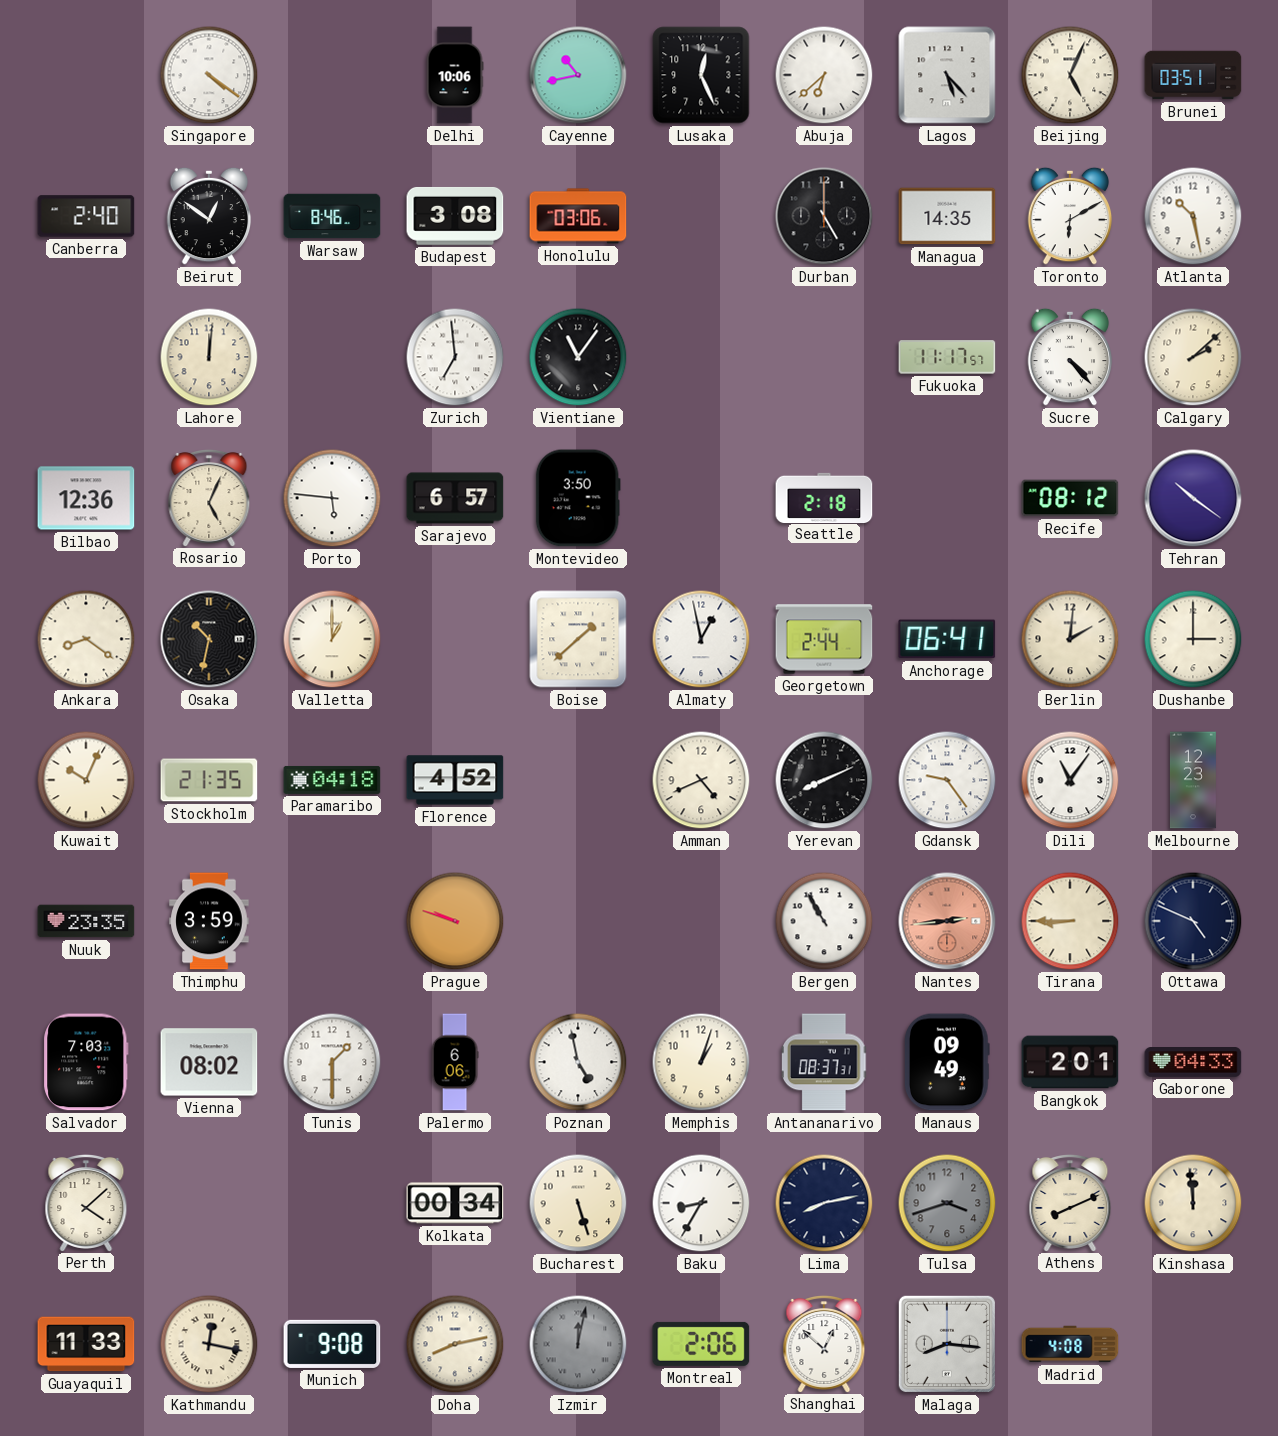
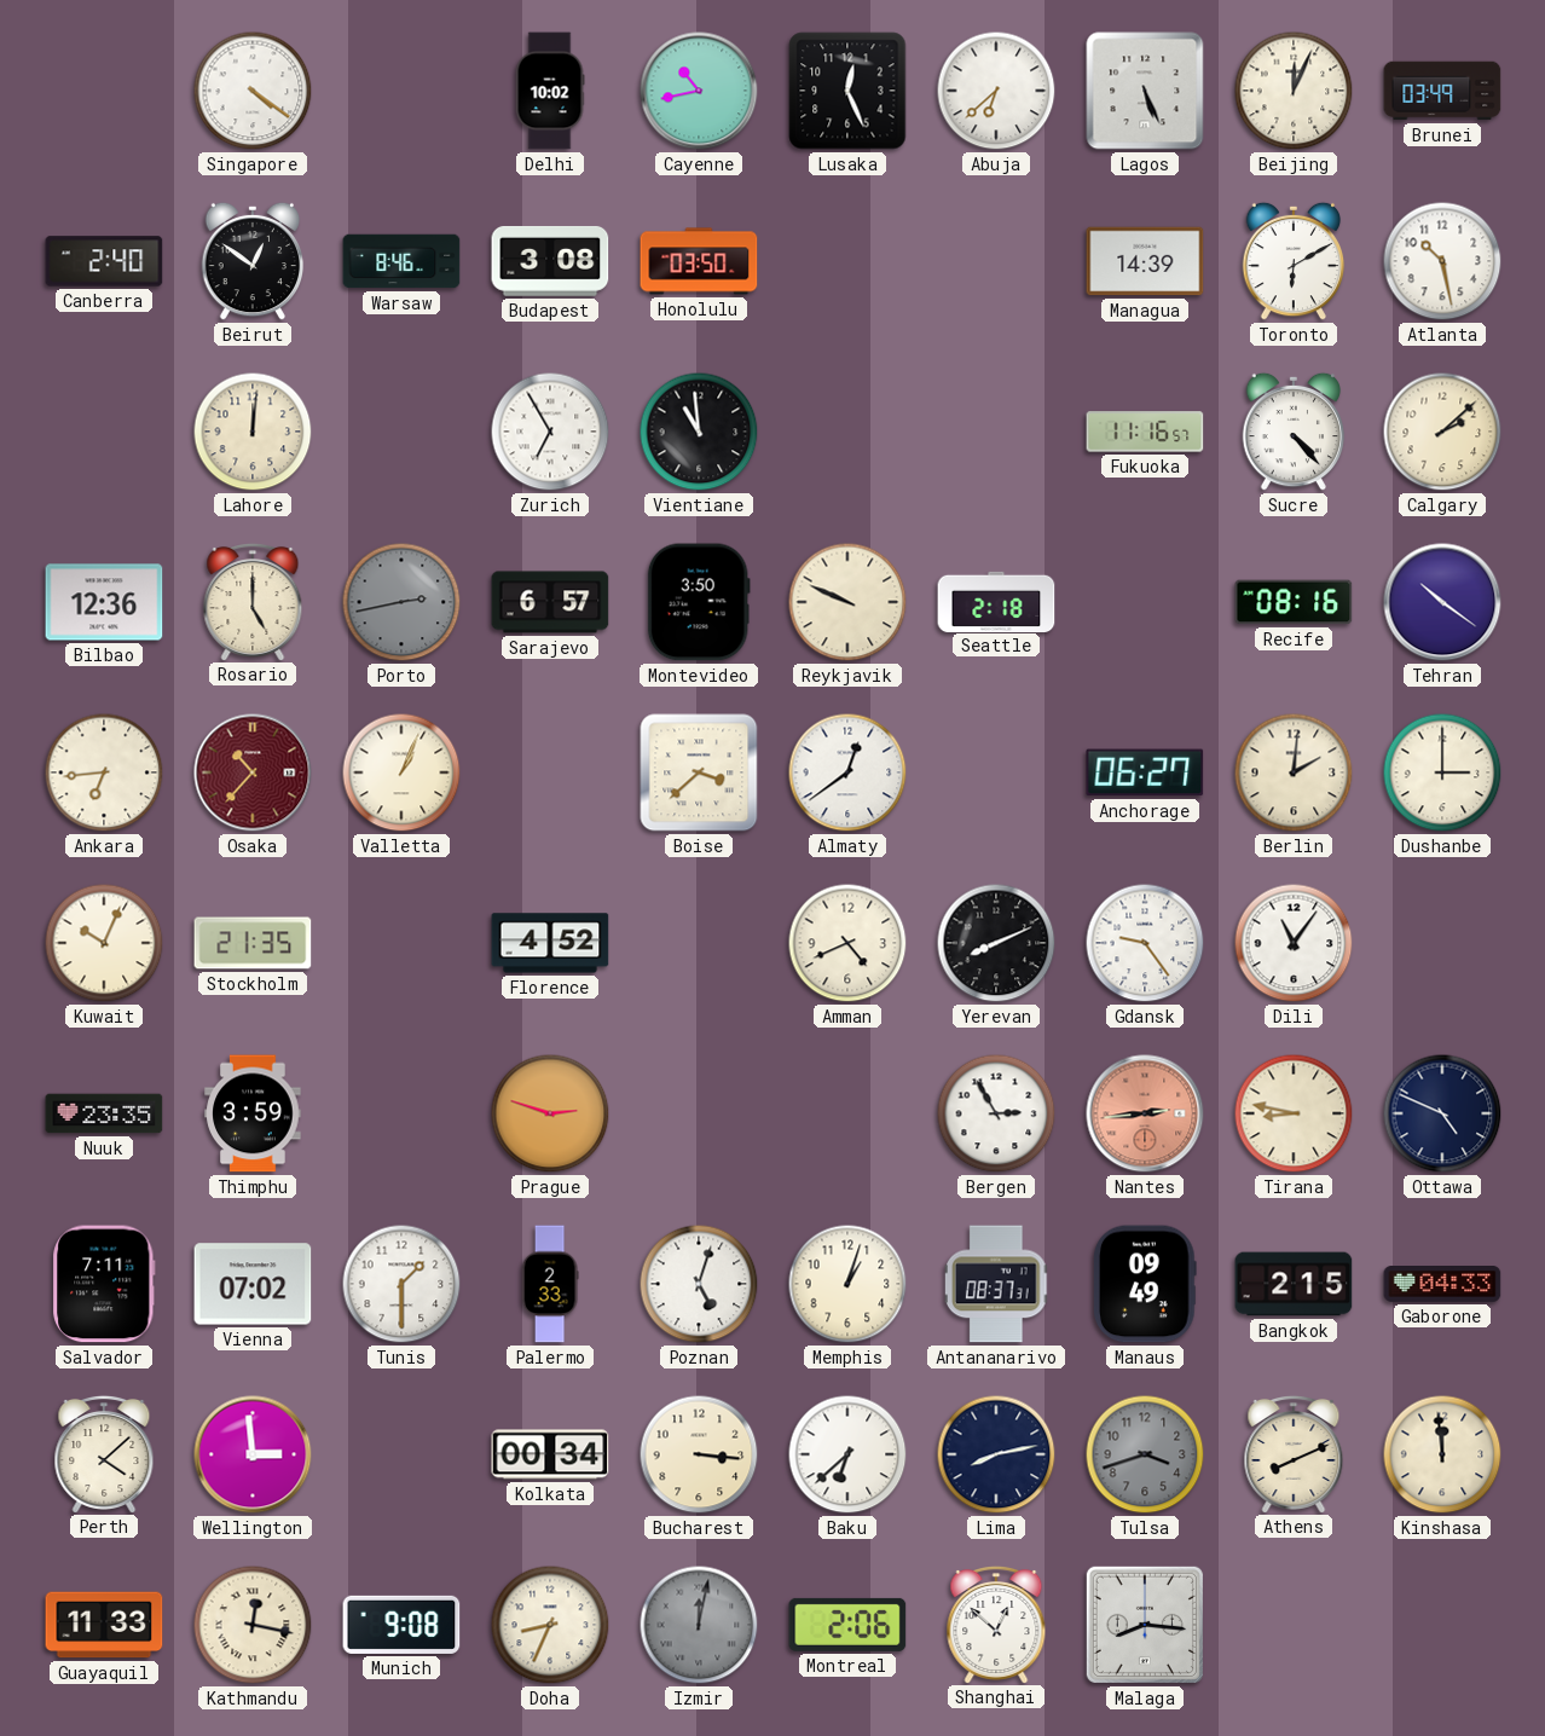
Delhi: 10:06 -> 10:02
Lagos: 5:23 -> 5:26
Beijing: 5:04 -> 12:04
Brunei: 03:51 -> 03:49
Honolulu: 03:06 -> 03:50
Durban: 5:00 -> none
Managua: 14:35 -> 14:39
Zurich: 6:59 -> 6:55
Vientiane: 11:06 -> 10:59
Fukuoka: 11:17 -> 11:16
Rosario: 5:04 -> 5:00
Porto: 5:46 -> 2:43
Porto dial: white -> grey
Reykjavik: none -> 9:49
Recife: 08:12 -> 08:16
Ankara: 8:21 -> 6:44
Osaka: 10:32 -> 10:37
Osaka dial: black -> burgundy
Valletta: 1:00 -> 1:04
Boise: 1:38 -> 3:38
Almaty: 12:58 -> 12:39
Georgetown: 2:44 -> none
Anchorage: 06:41 -> 06:27
Paramaribo: 04:18 -> none
Melbourne: 12:23 -> none
Prague: 9:48 -> 2:48
Bergen: 10:55 -> 2:55
Tirana: 8:45 -> 8:47
Salvador: 7:03 -> 7:11
Vienna: 08:02 -> 07:02
Palermo: 6:06 -> 2:33
Poznan: 4:58 -> 5:03
Bangkok: 2:01 -> 2:15
Wellington: none -> 2:59
Bucharest: 5:27 -> 3:16
Baku: 8:35 -> 6:38
Doha: 8:13 -> 8:34
Madrid: 4:08 -> none
